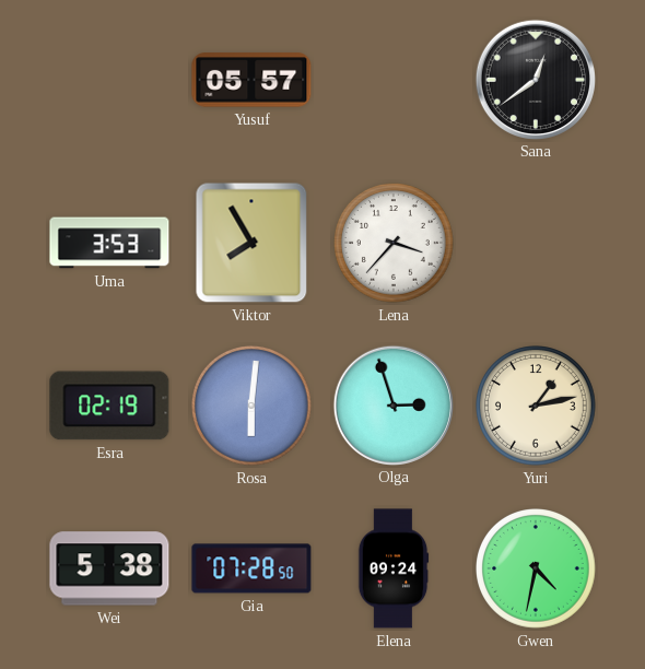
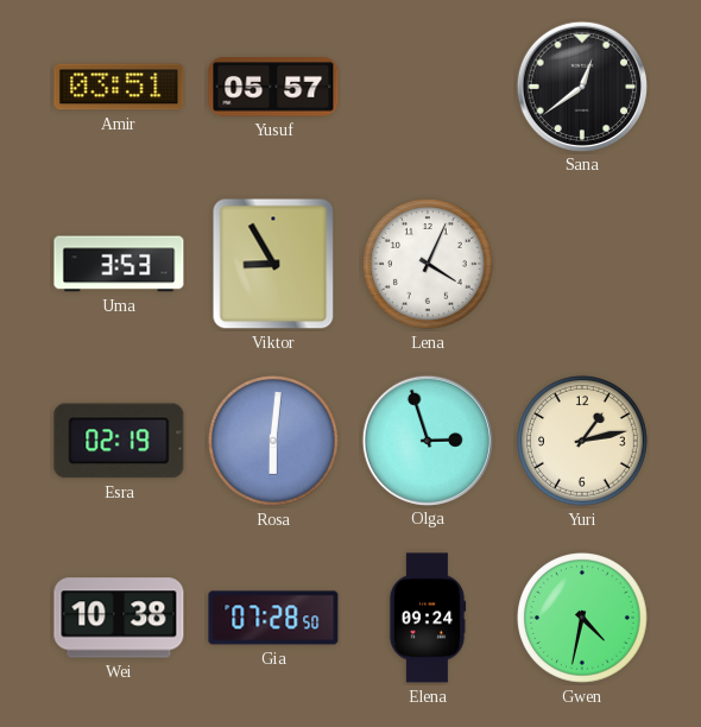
Amir: none -> 03:51
Viktor: 7:55 -> 8:55
Lena: 3:37 -> 4:04
Wei: 5:38 -> 10:38
